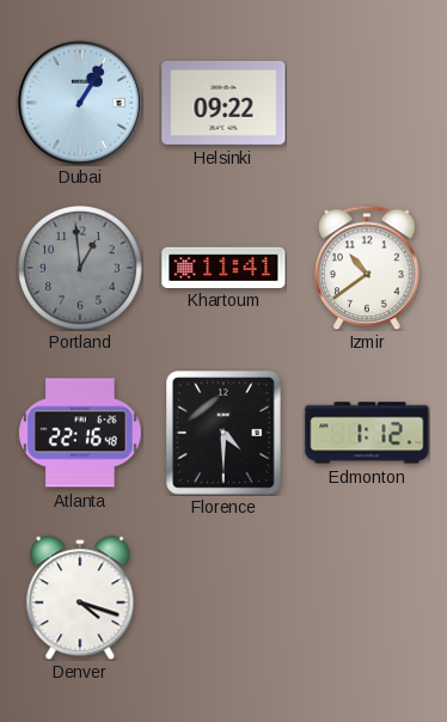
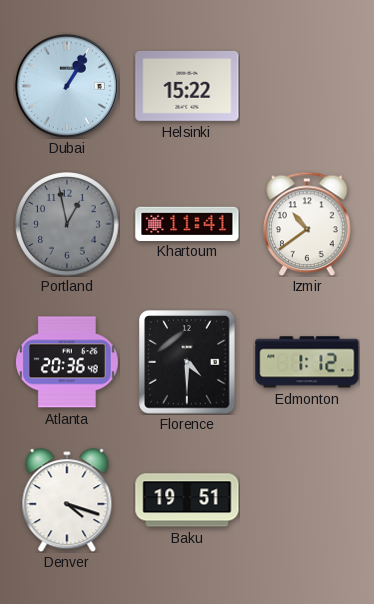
Helsinki: 09:22 -> 15:22
Portland: 12:59 -> 12:58
Atlanta: 22:16 -> 20:36
Baku: none -> 19:51
